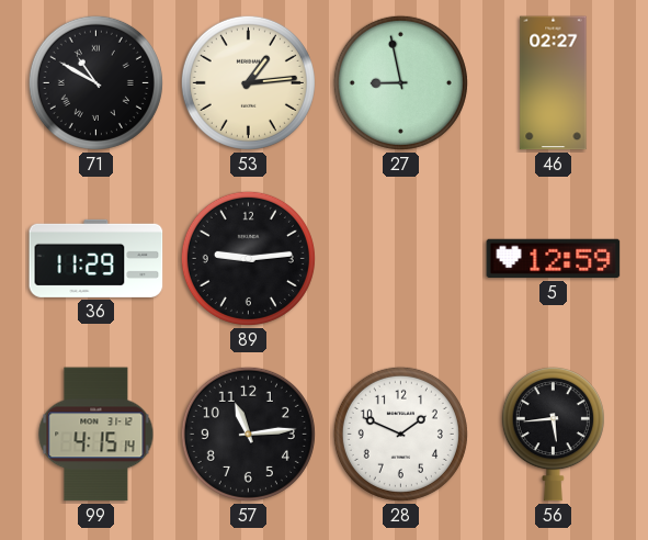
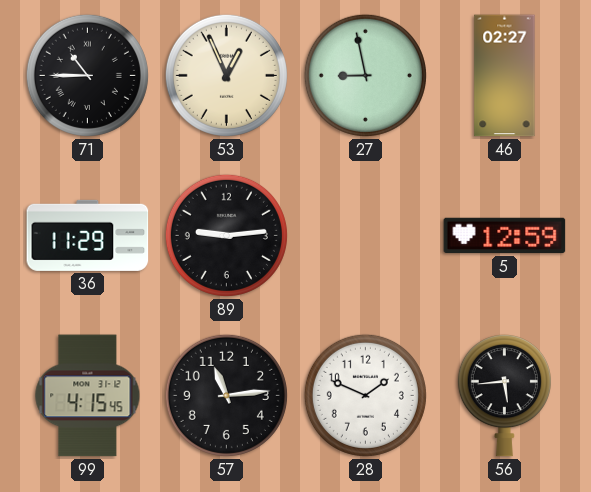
71: 10:50 -> 10:45
53: 1:14 -> 12:56
99: 4:15:14 -> 4:15:45
